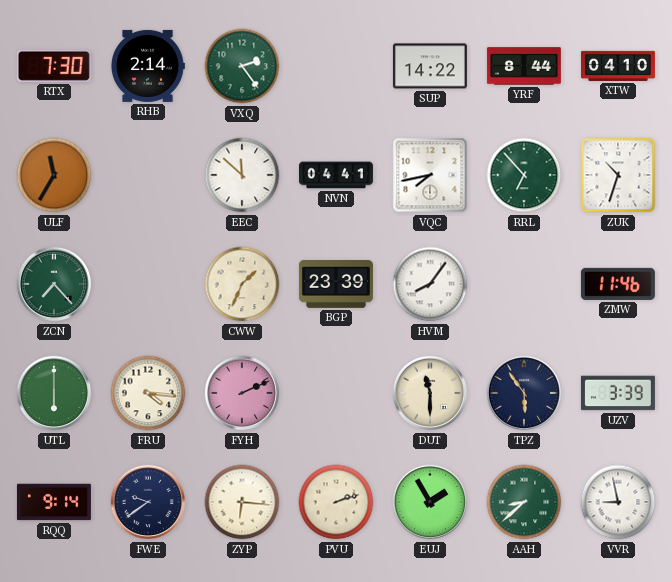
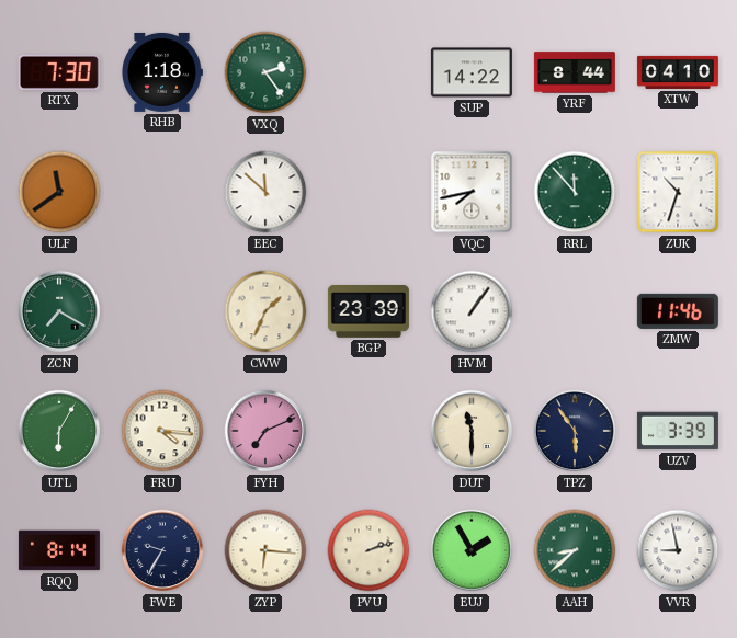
RHB: 2:14 -> 1:18
ULF: 11:35 -> 11:39
NVN: 04:41 -> none
RRL: 6:53 -> 11:53
ZCN: 7:23 -> 7:20
HVM: 8:06 -> 1:06
UTL: 6:00 -> 6:05
FYH: 2:11 -> 7:11
RQQ: 9:14 -> 8:14
FWE: 9:39 -> 9:35
